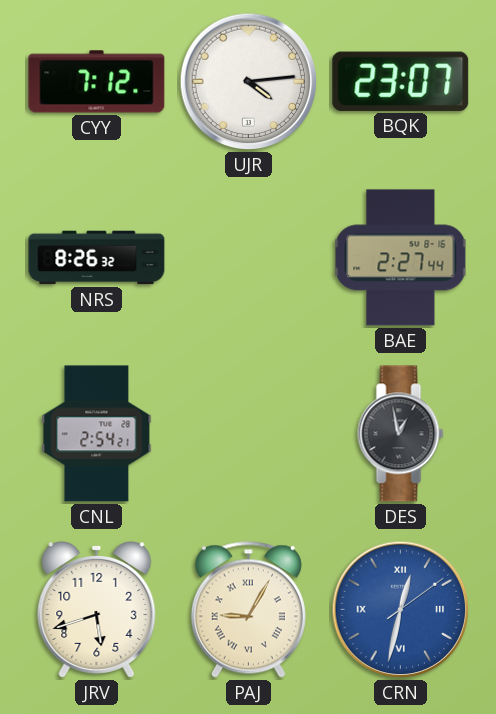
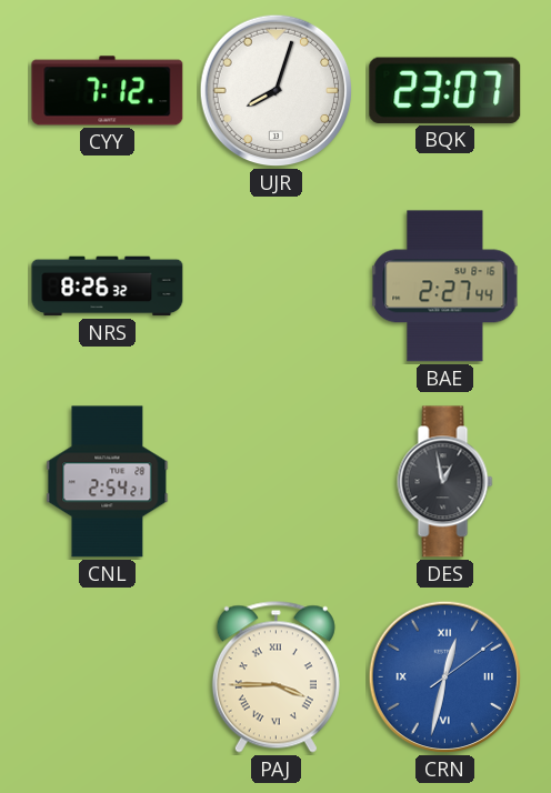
UJR: 4:14 -> 8:03
JRV: 5:42 -> none
PAJ: 9:05 -> 3:45
